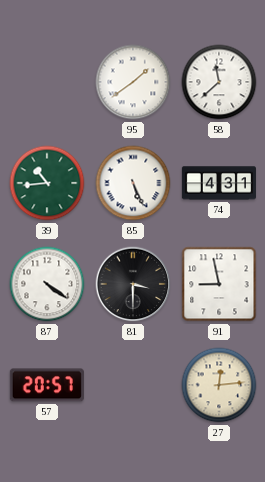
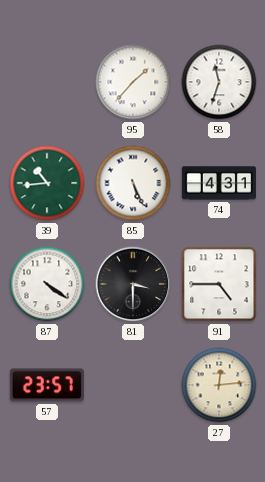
95: 1:39 -> 1:37
58: 11:38 -> 11:33
91: 8:58 -> 4:45
57: 20:57 -> 23:57
